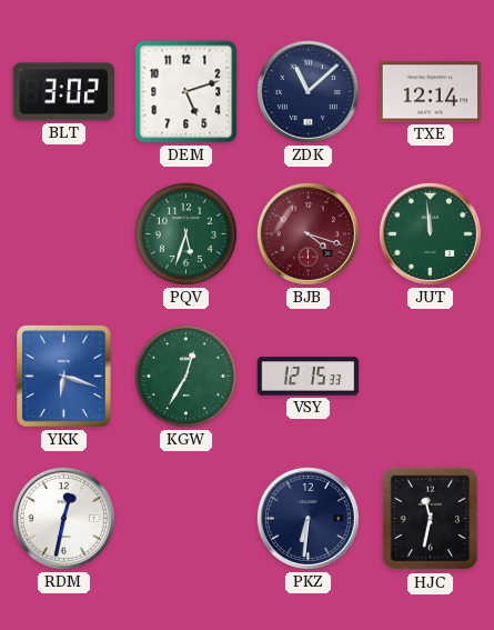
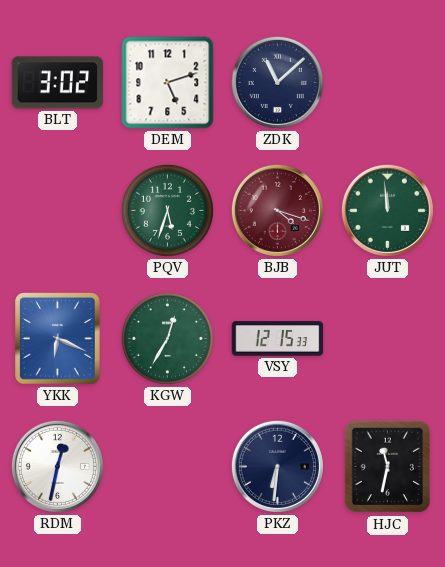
TXE: 12:14 -> none
YKK: 6:18 -> 6:19
